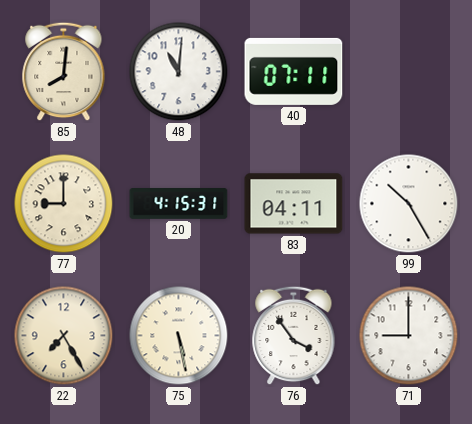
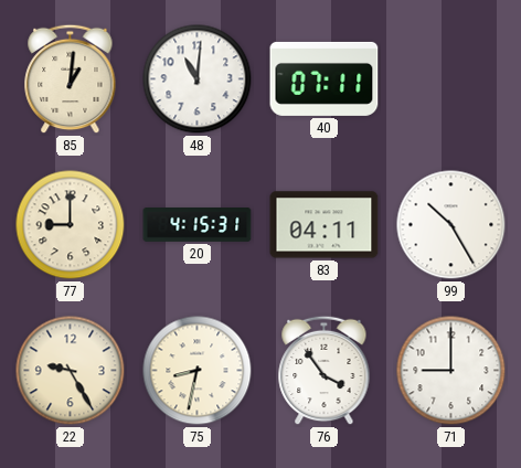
85: 8:01 -> 1:01
22: 7:25 -> 9:25
75: 5:28 -> 8:32
